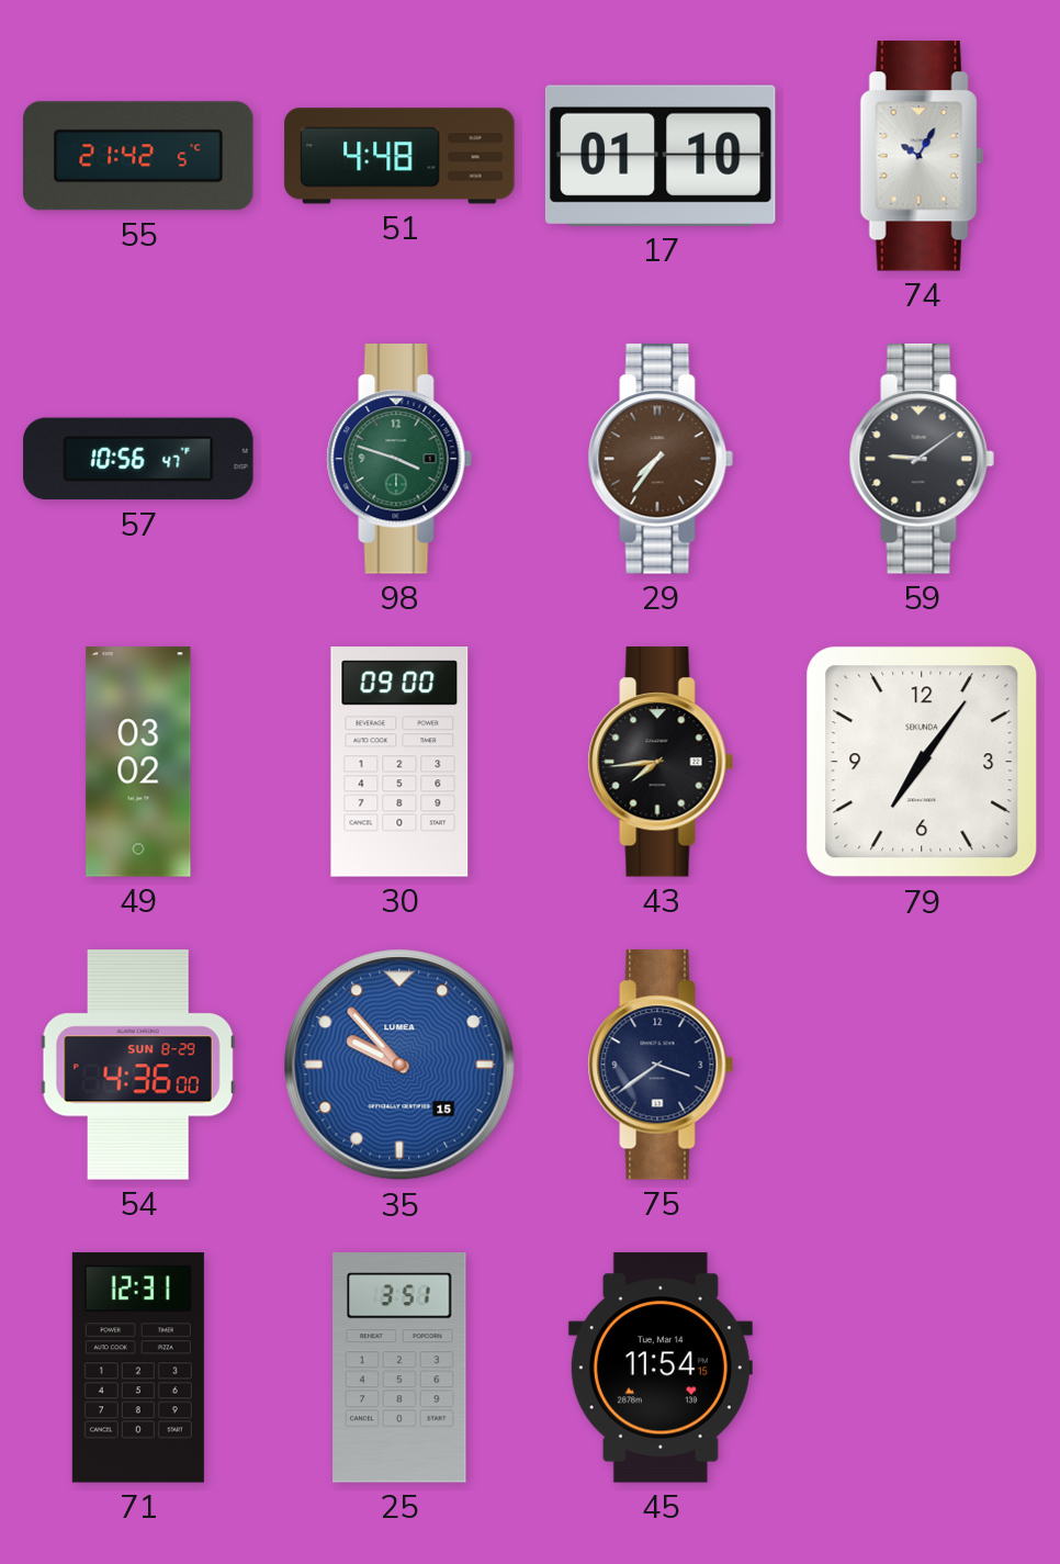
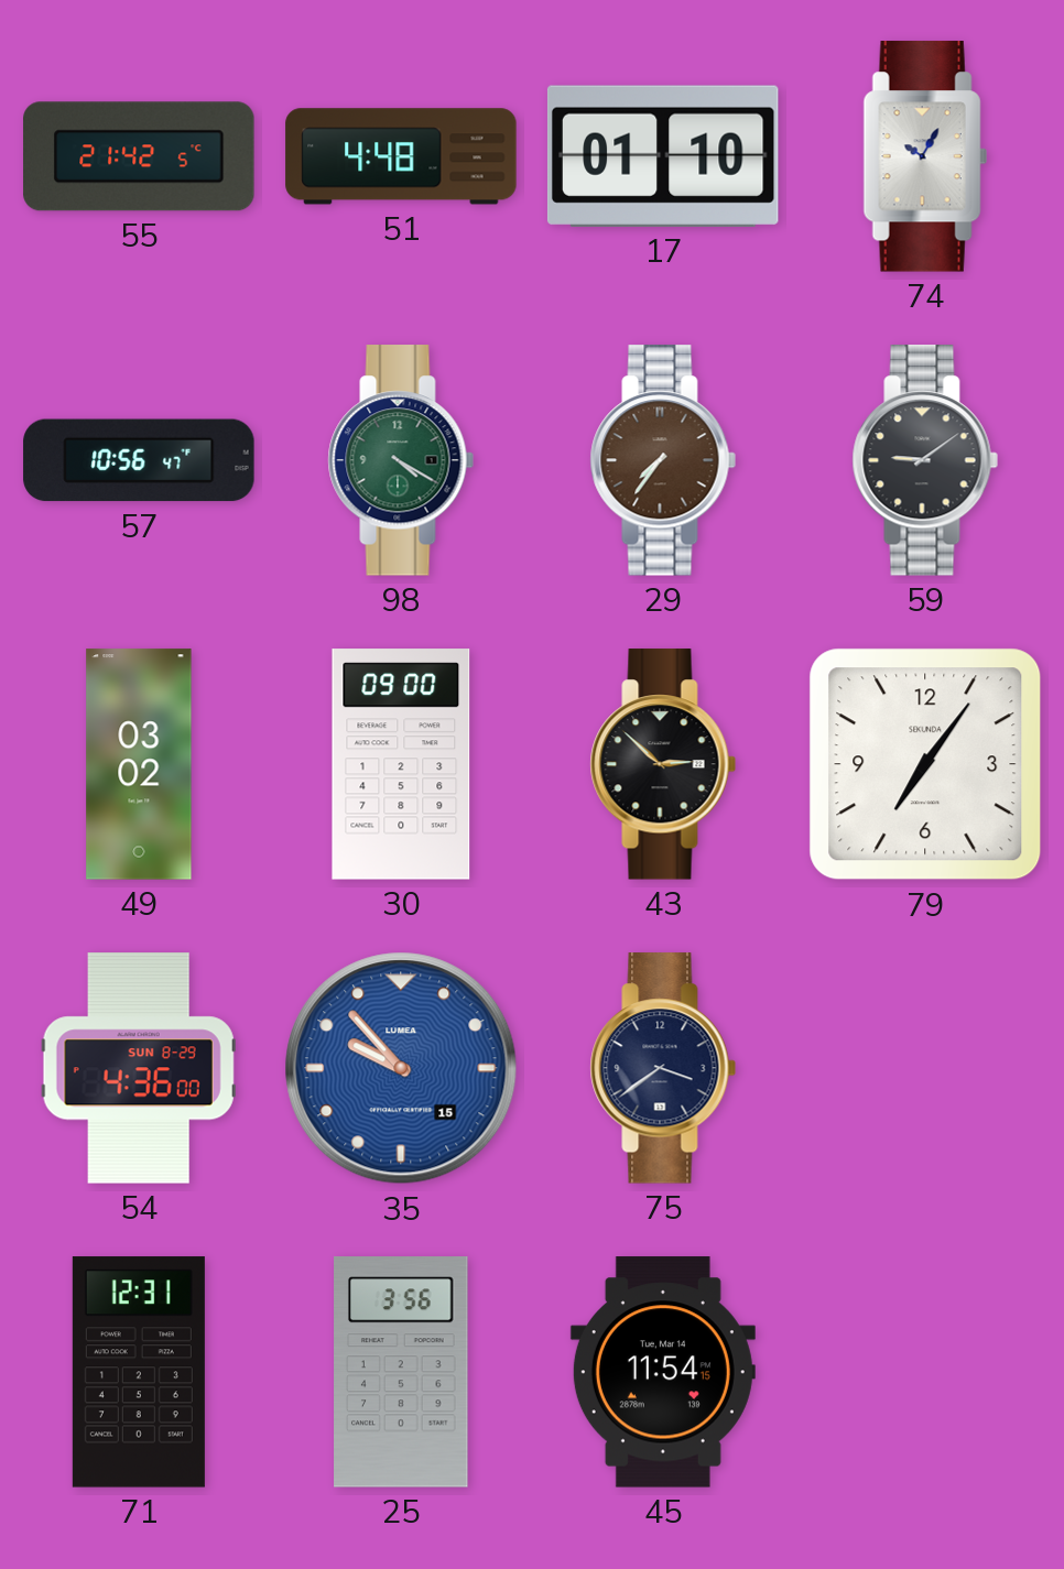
98: 3:48 -> 4:20
43: 7:44 -> 2:52
25: 3:51 -> 3:56
